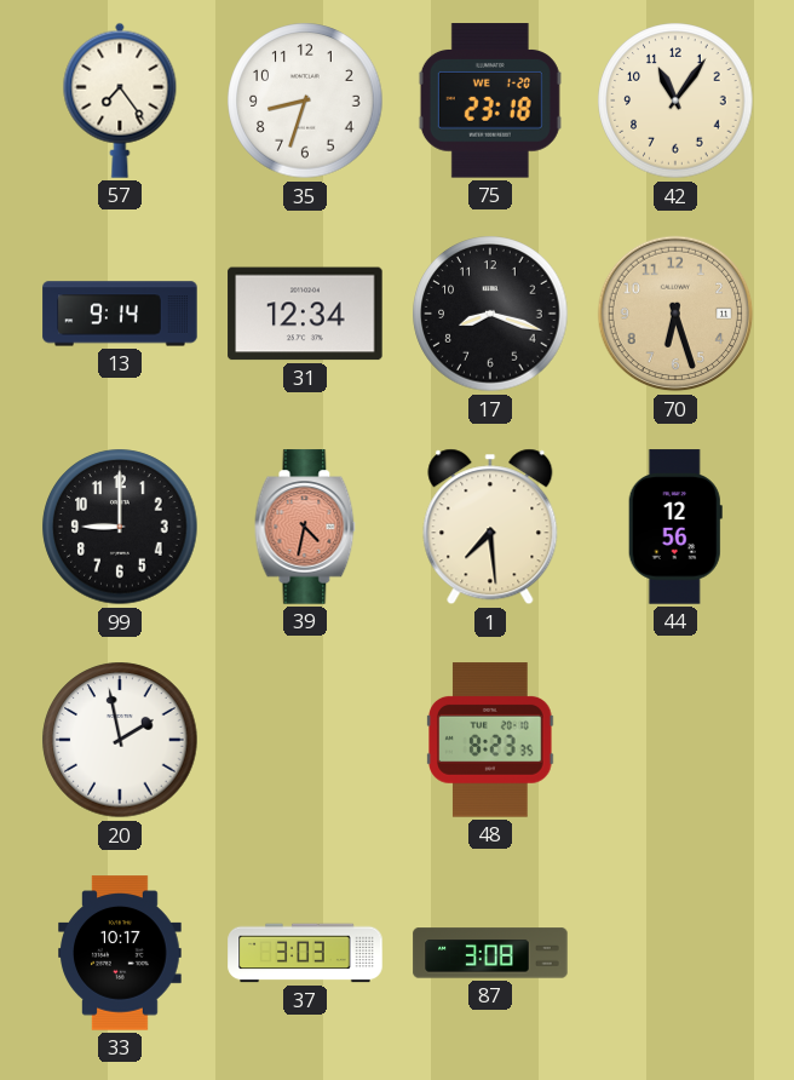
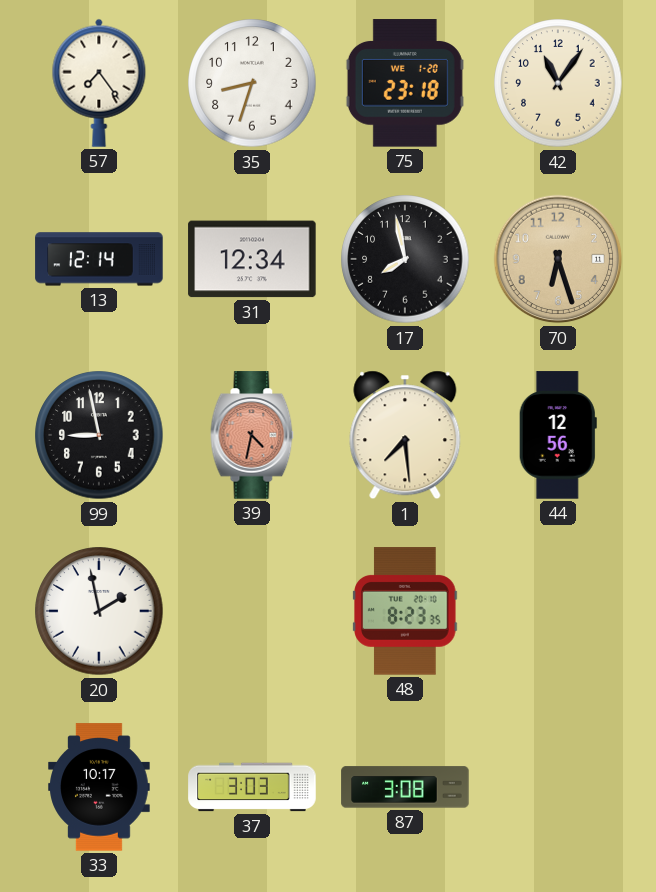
13: 9:14 -> 12:14
17: 8:18 -> 7:58
99: 9:00 -> 8:58
